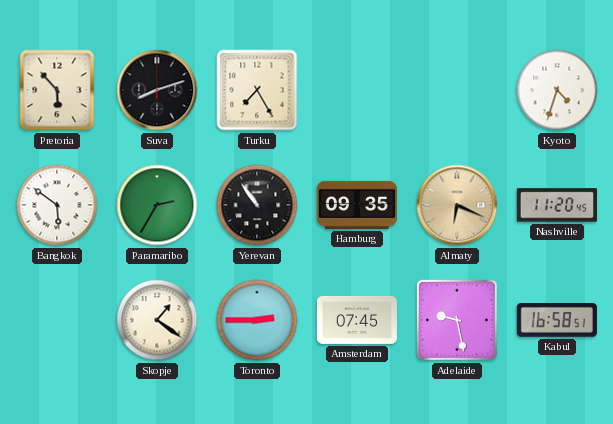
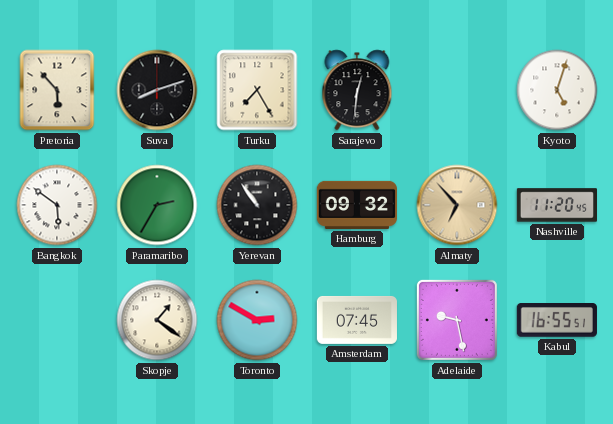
Sarajevo: none -> 12:31
Kyoto: 4:33 -> 5:03
Hamburg: 09:35 -> 09:32
Almaty: 6:19 -> 6:53
Toronto: 2:45 -> 2:50
Kabul: 16:58 -> 16:55
